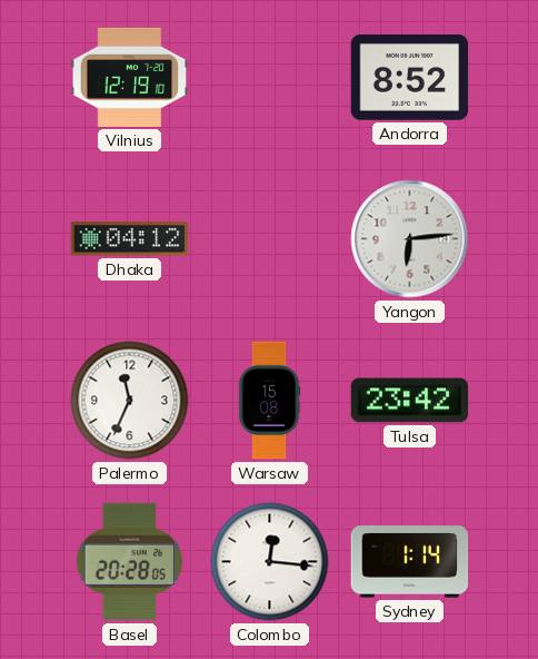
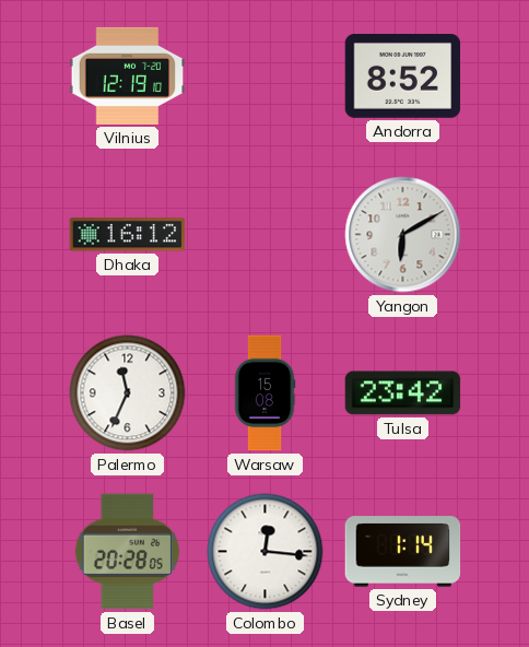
Dhaka: 04:12 -> 16:12
Yangon: 6:14 -> 6:10
